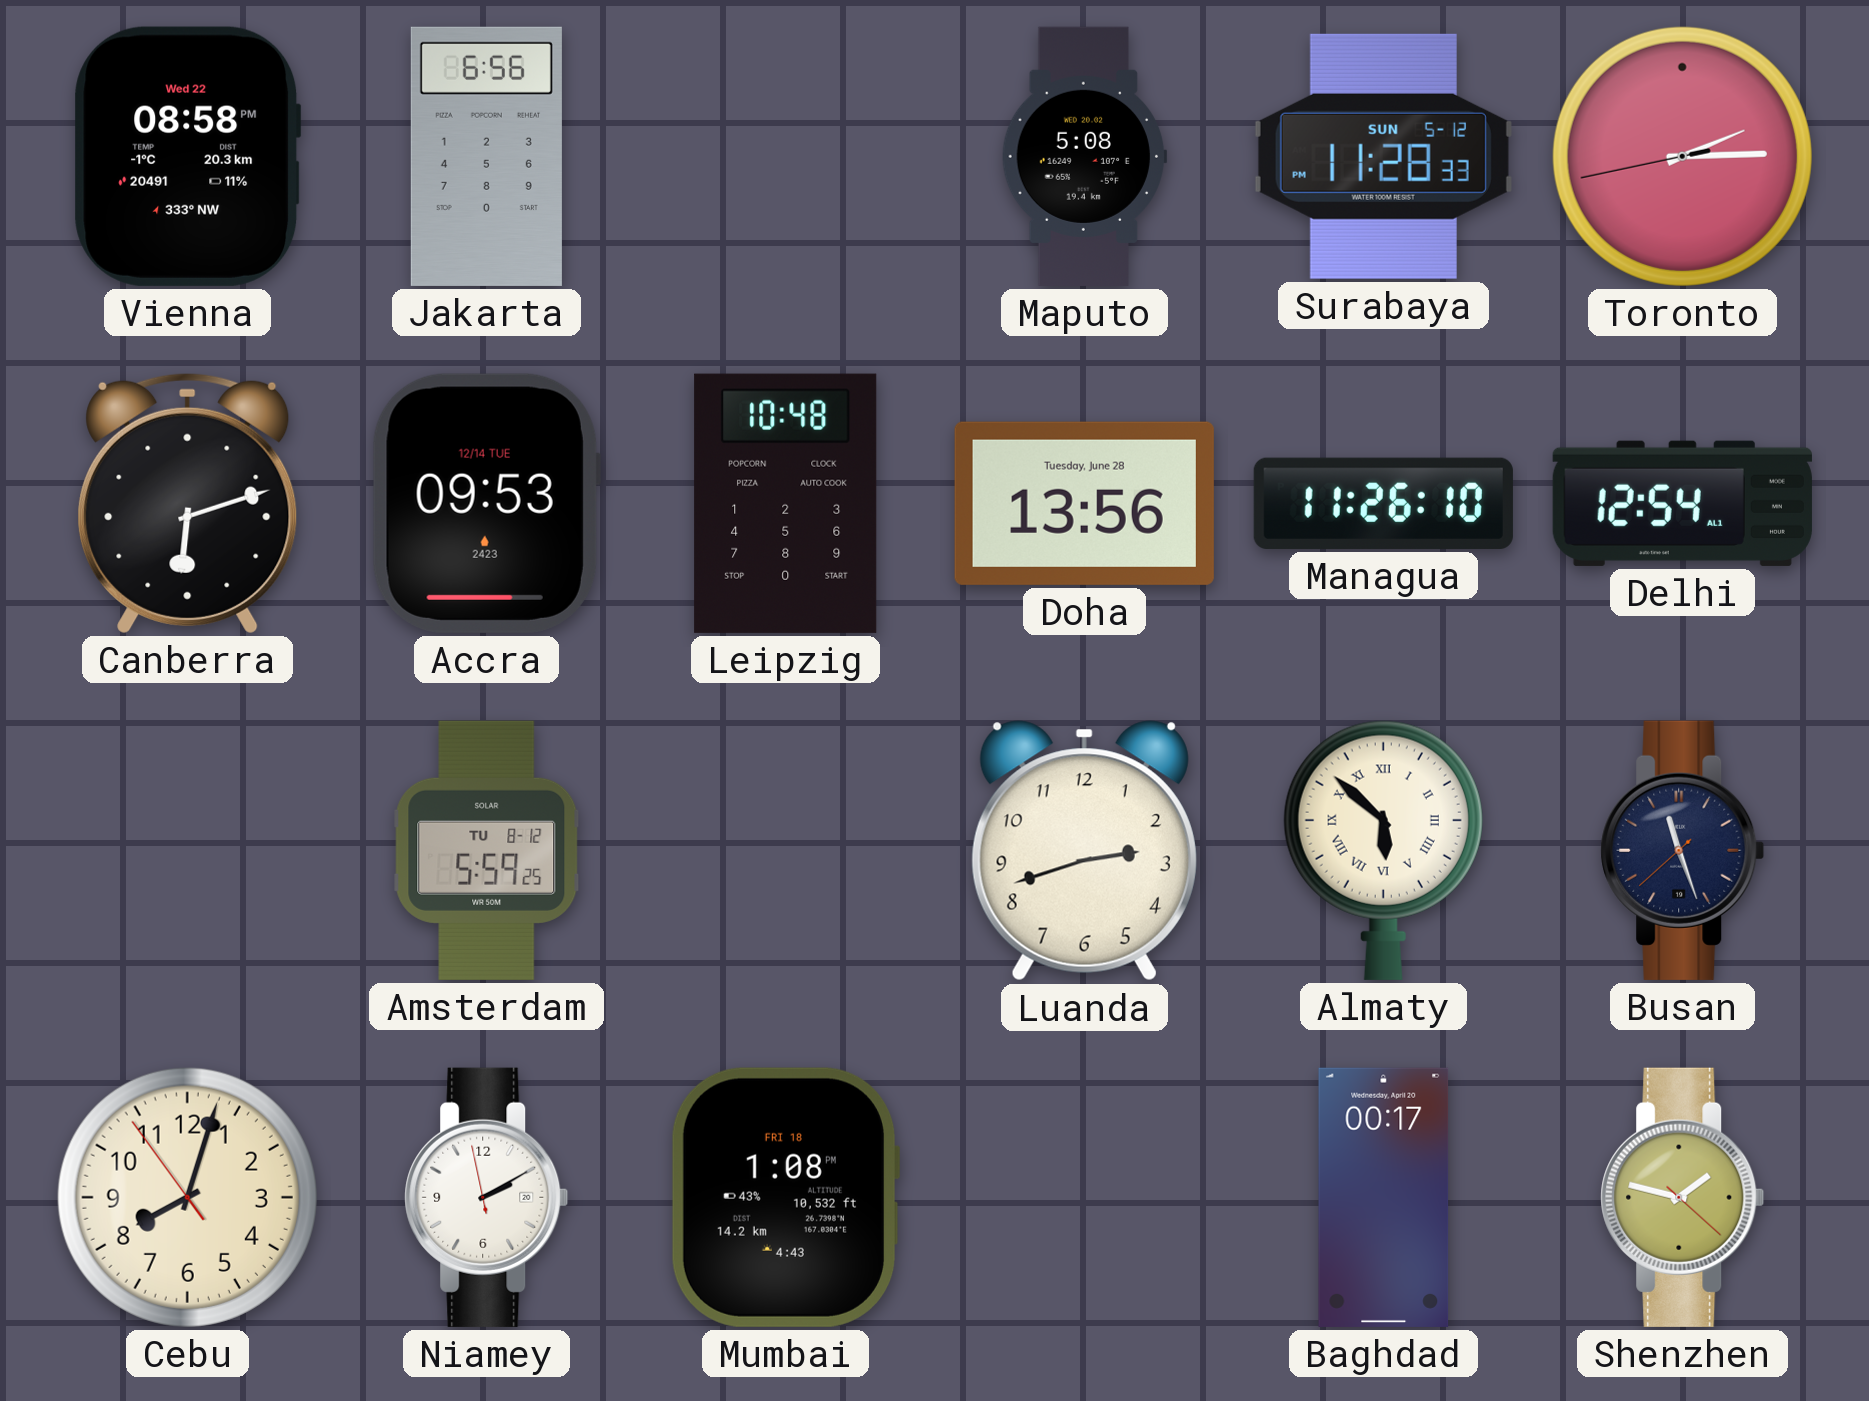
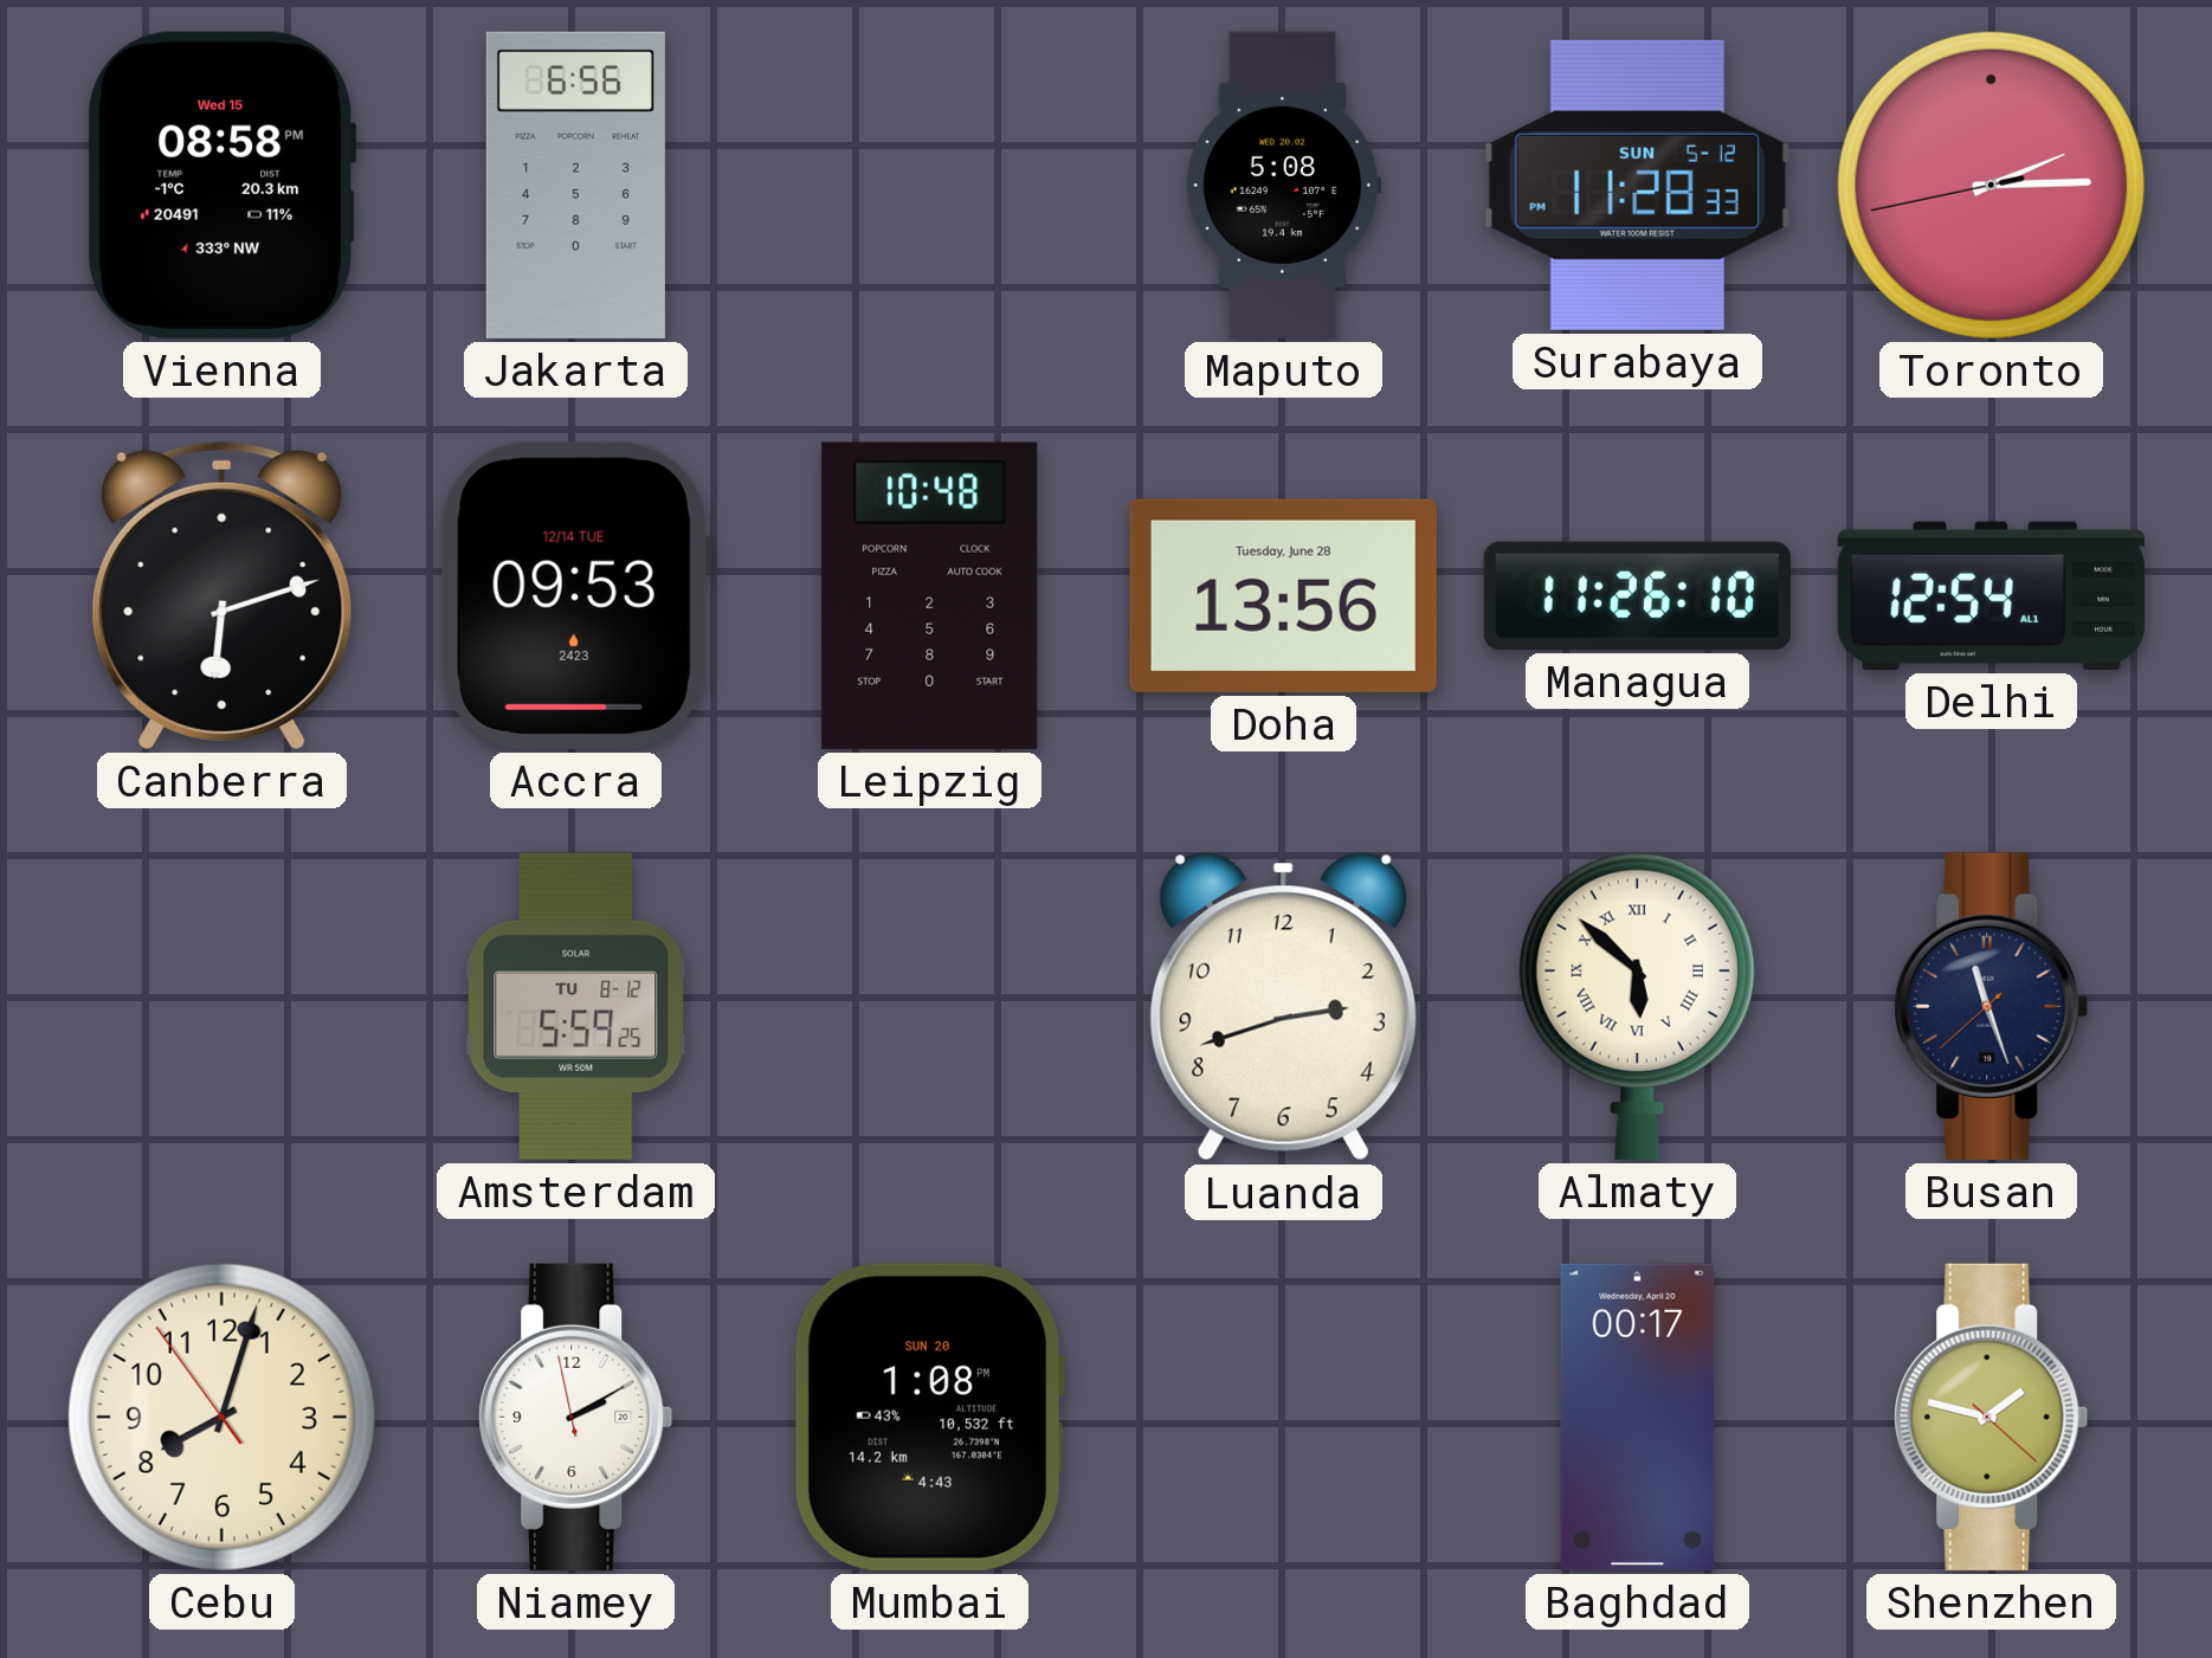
Vienna date: Wed 22 -> Wed 15
Mumbai date: FRI 18 -> SUN 20
